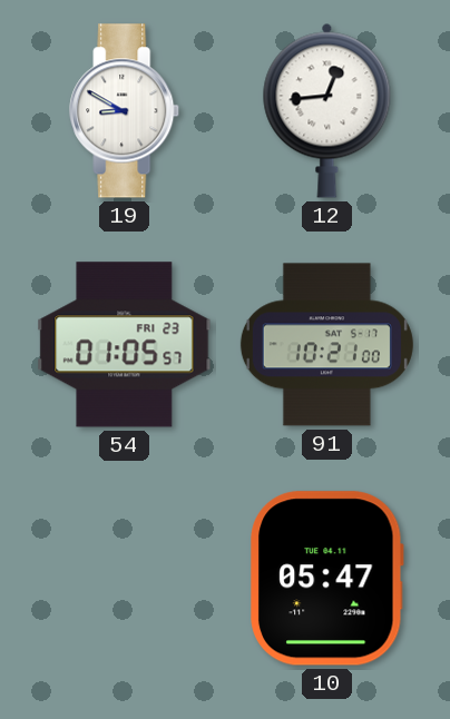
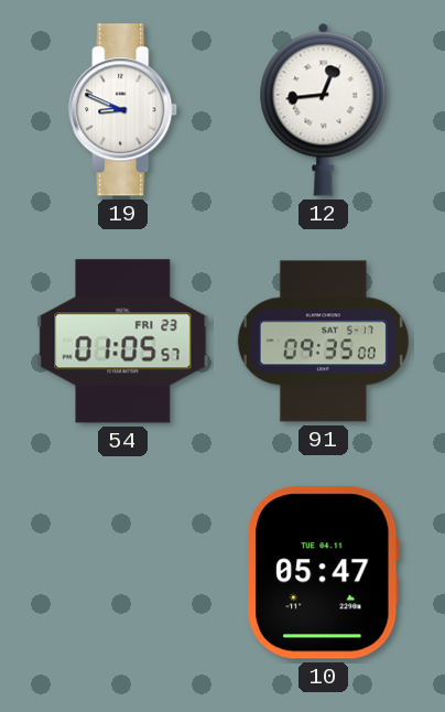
19: 8:50 -> 8:49
91: 10:21 -> 09:35
